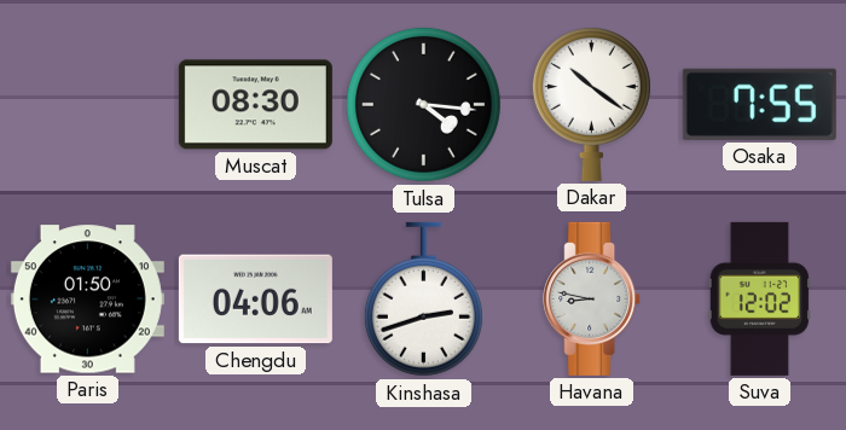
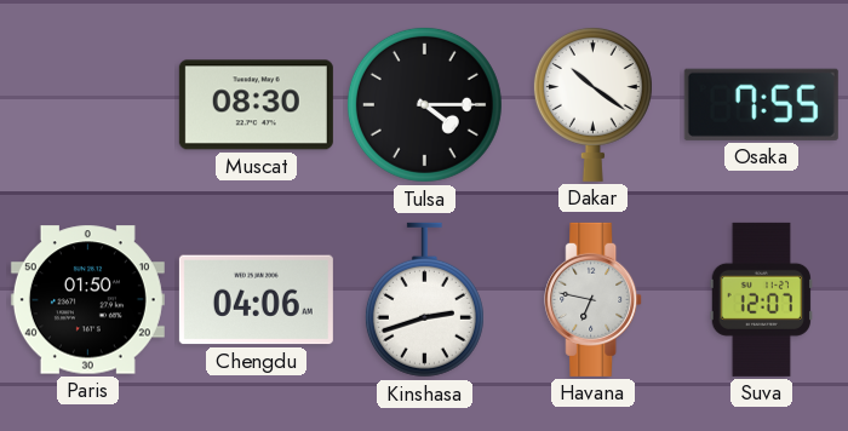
Tulsa: 4:16 -> 4:15
Havana: 8:47 -> 6:47
Suva: 12:02 -> 12:07
